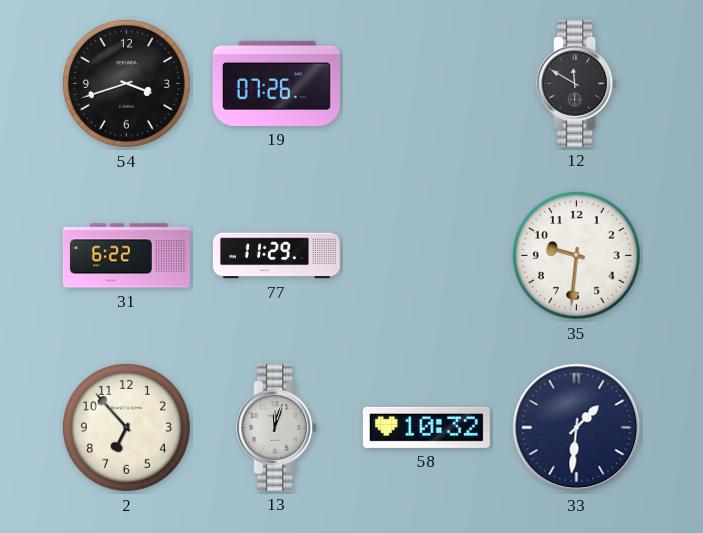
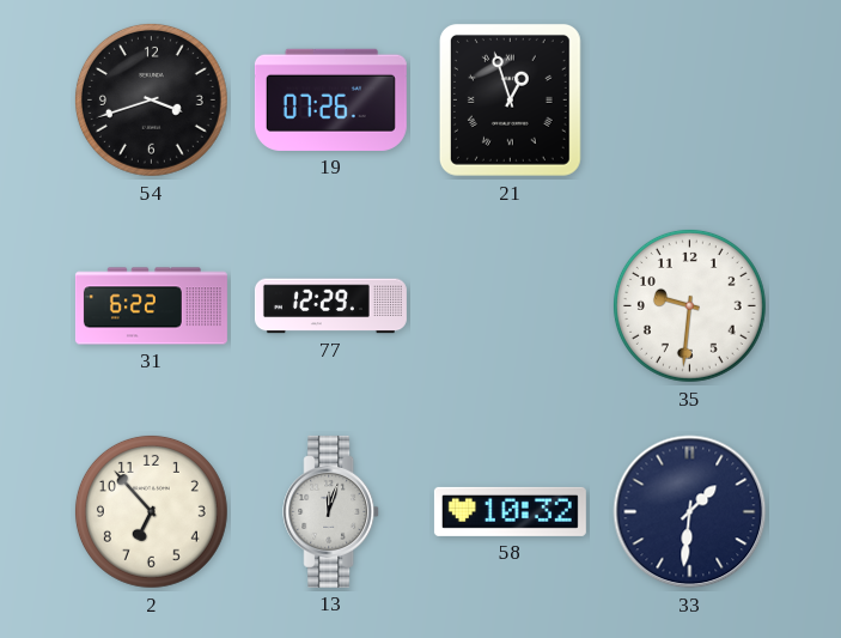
21: none -> 12:57
12: 11:50 -> none
77: 11:29 -> 12:29
